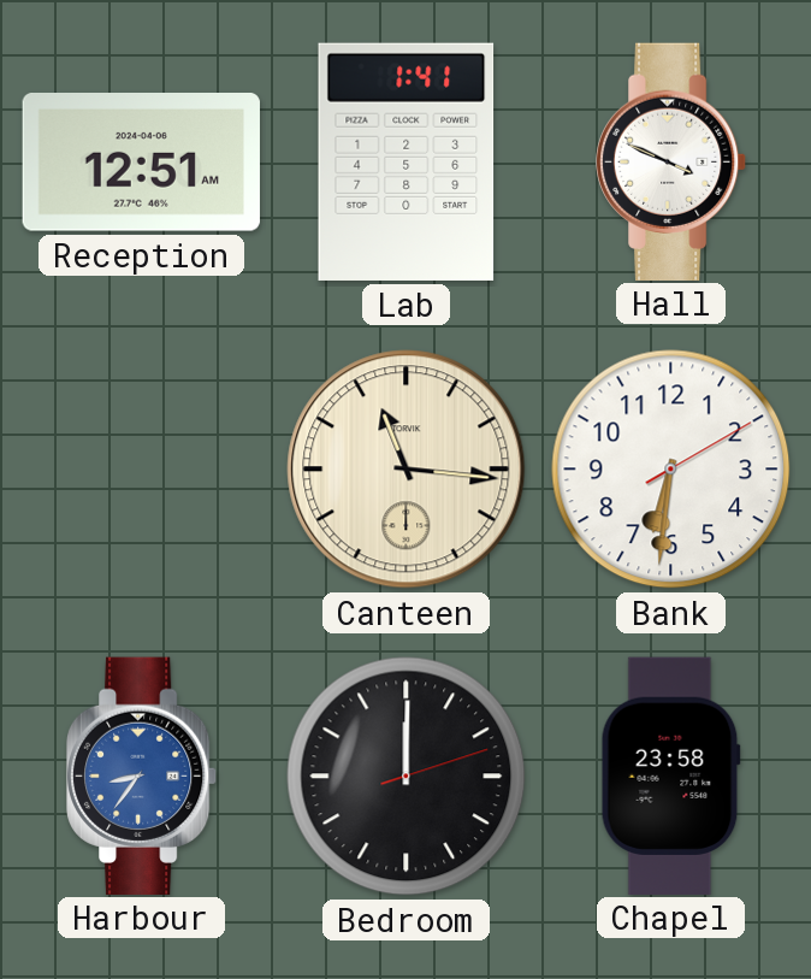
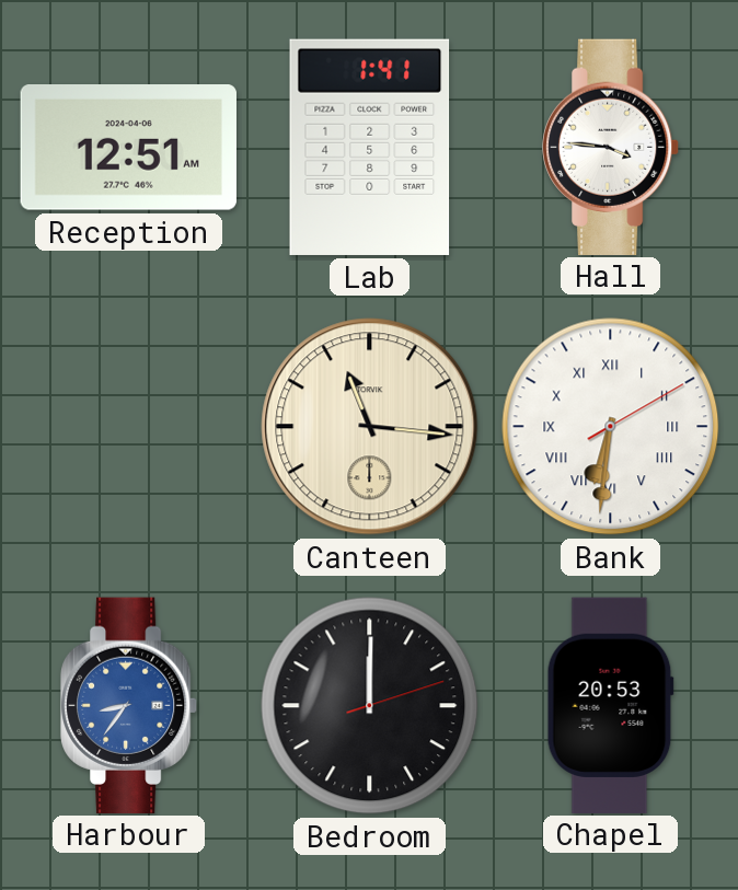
Hall: 3:49 -> 3:46
Bank numerals: Arabic -> Roman
Chapel: 23:58 -> 20:53
